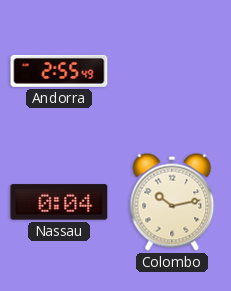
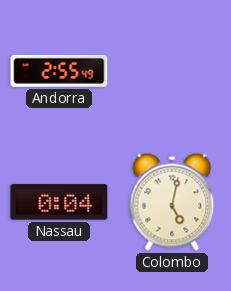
Colombo: 10:13 -> 5:02
